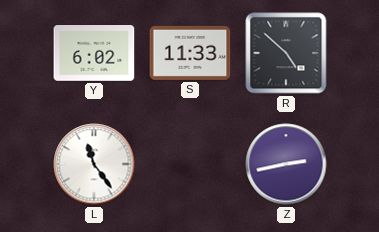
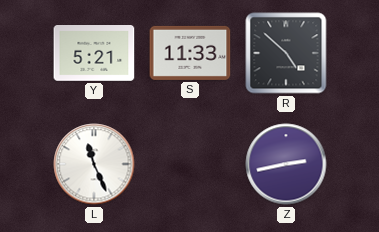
Y: 6:02 -> 5:21
L: 11:24 -> 11:26
